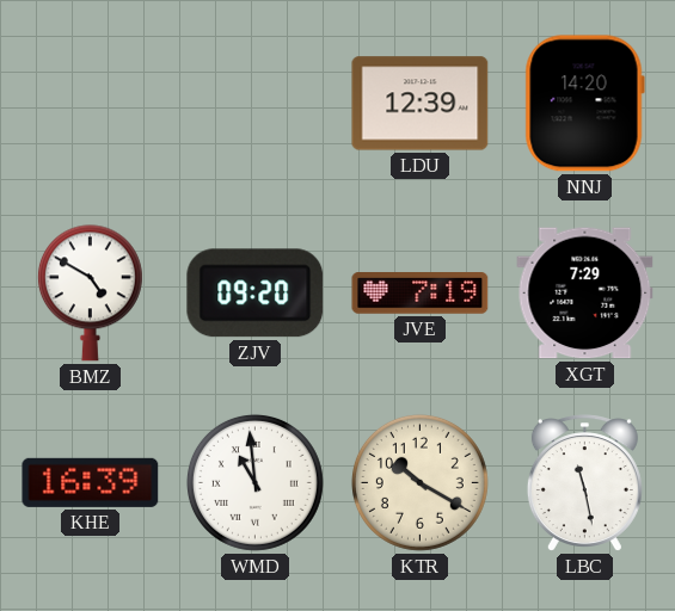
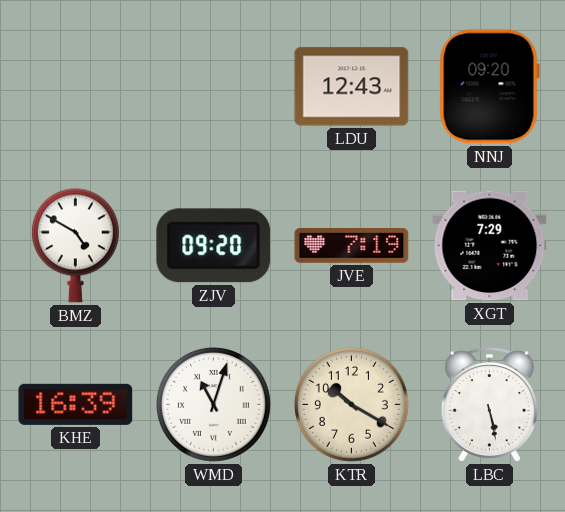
LDU: 12:39 -> 12:43
NNJ: 14:20 -> 09:20
WMD: 10:59 -> 11:03
LBC: 11:28 -> 5:28
